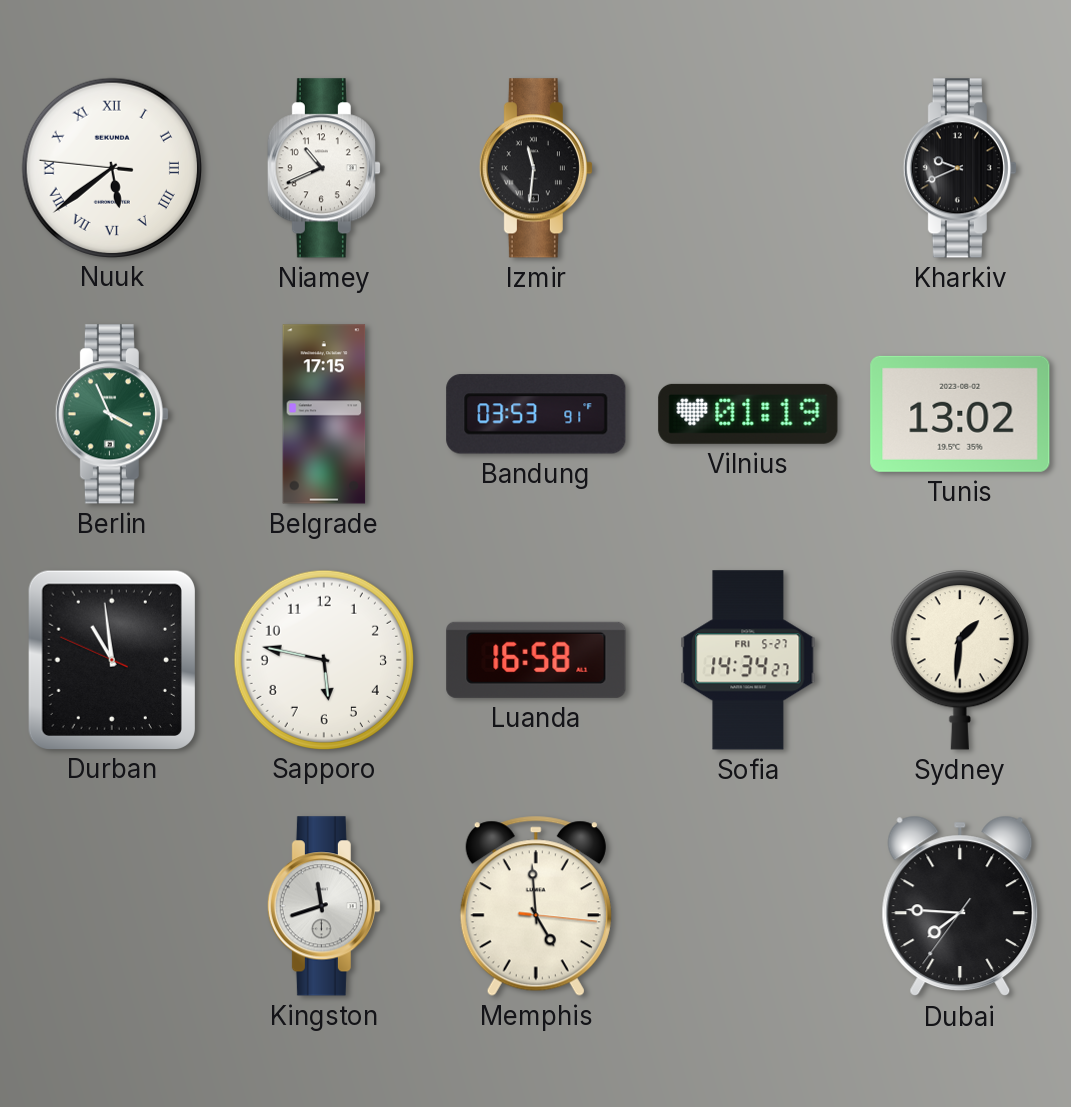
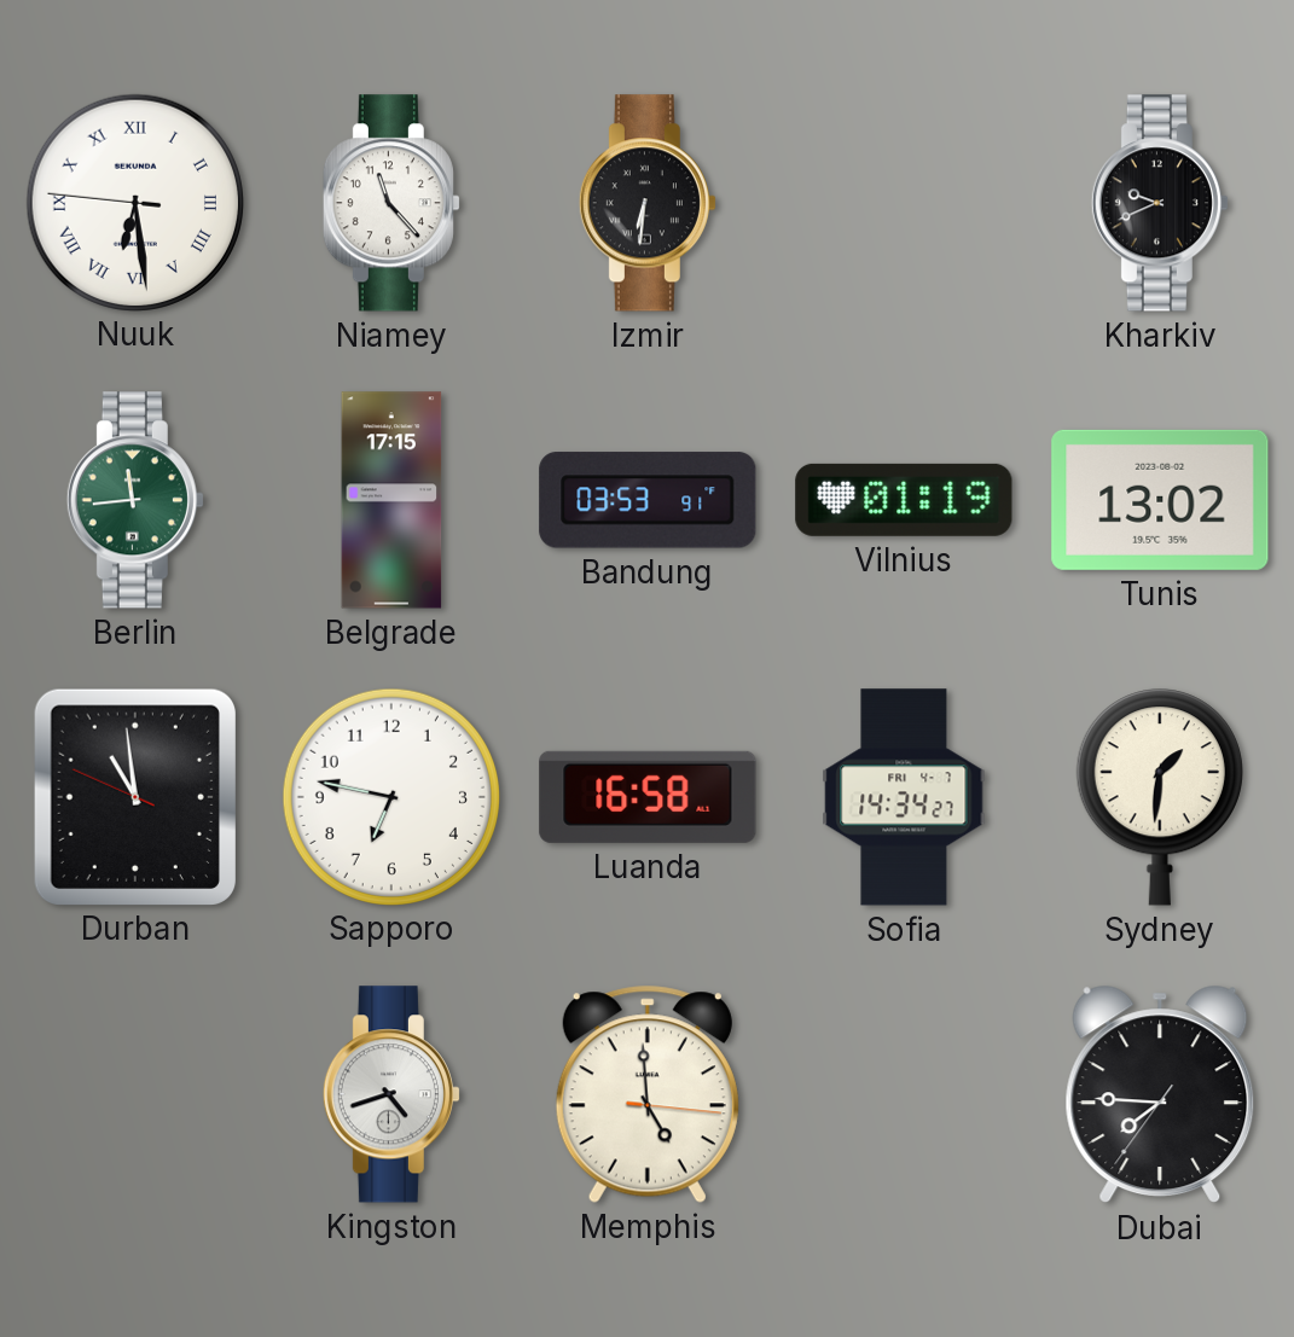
Nuuk: 5:38 -> 6:28
Niamey: 10:41 -> 11:23
Izmir: 11:31 -> 6:31
Berlin: 3:56 -> 11:44
Sapporo: 5:47 -> 6:47
Sofia date: FRI 5-27 -> FRI 4-7
Kingston: 11:42 -> 4:42
